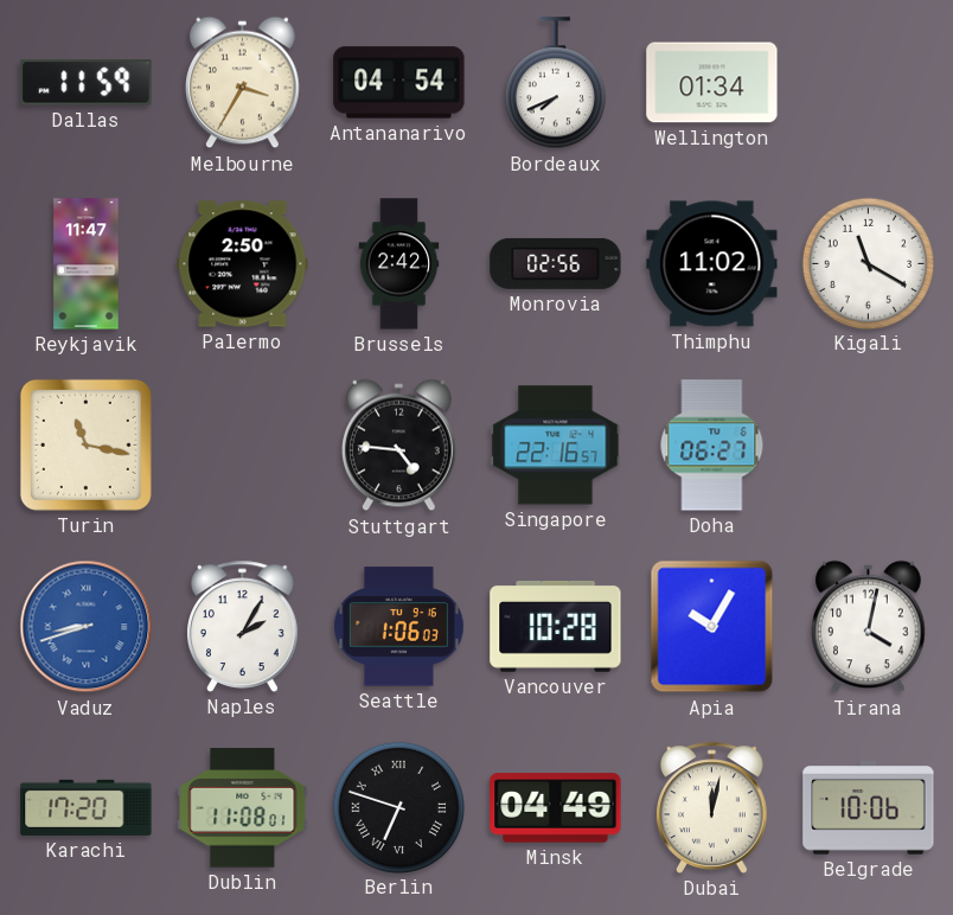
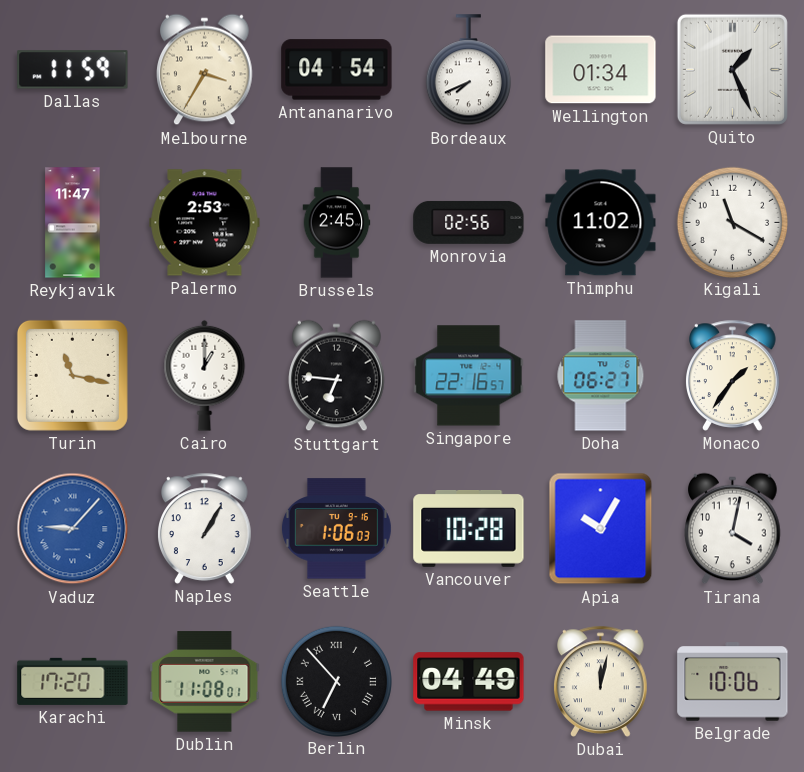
Quito: none -> 1:26
Palermo: 2:50 -> 2:53
Brussels: 2:42 -> 2:45
Cairo: none -> 1:00
Stuttgart: 4:46 -> 6:46
Monaco: none -> 1:36
Vaduz: 8:42 -> 9:07
Naples: 2:05 -> 1:05
Berlin: 6:48 -> 6:53
